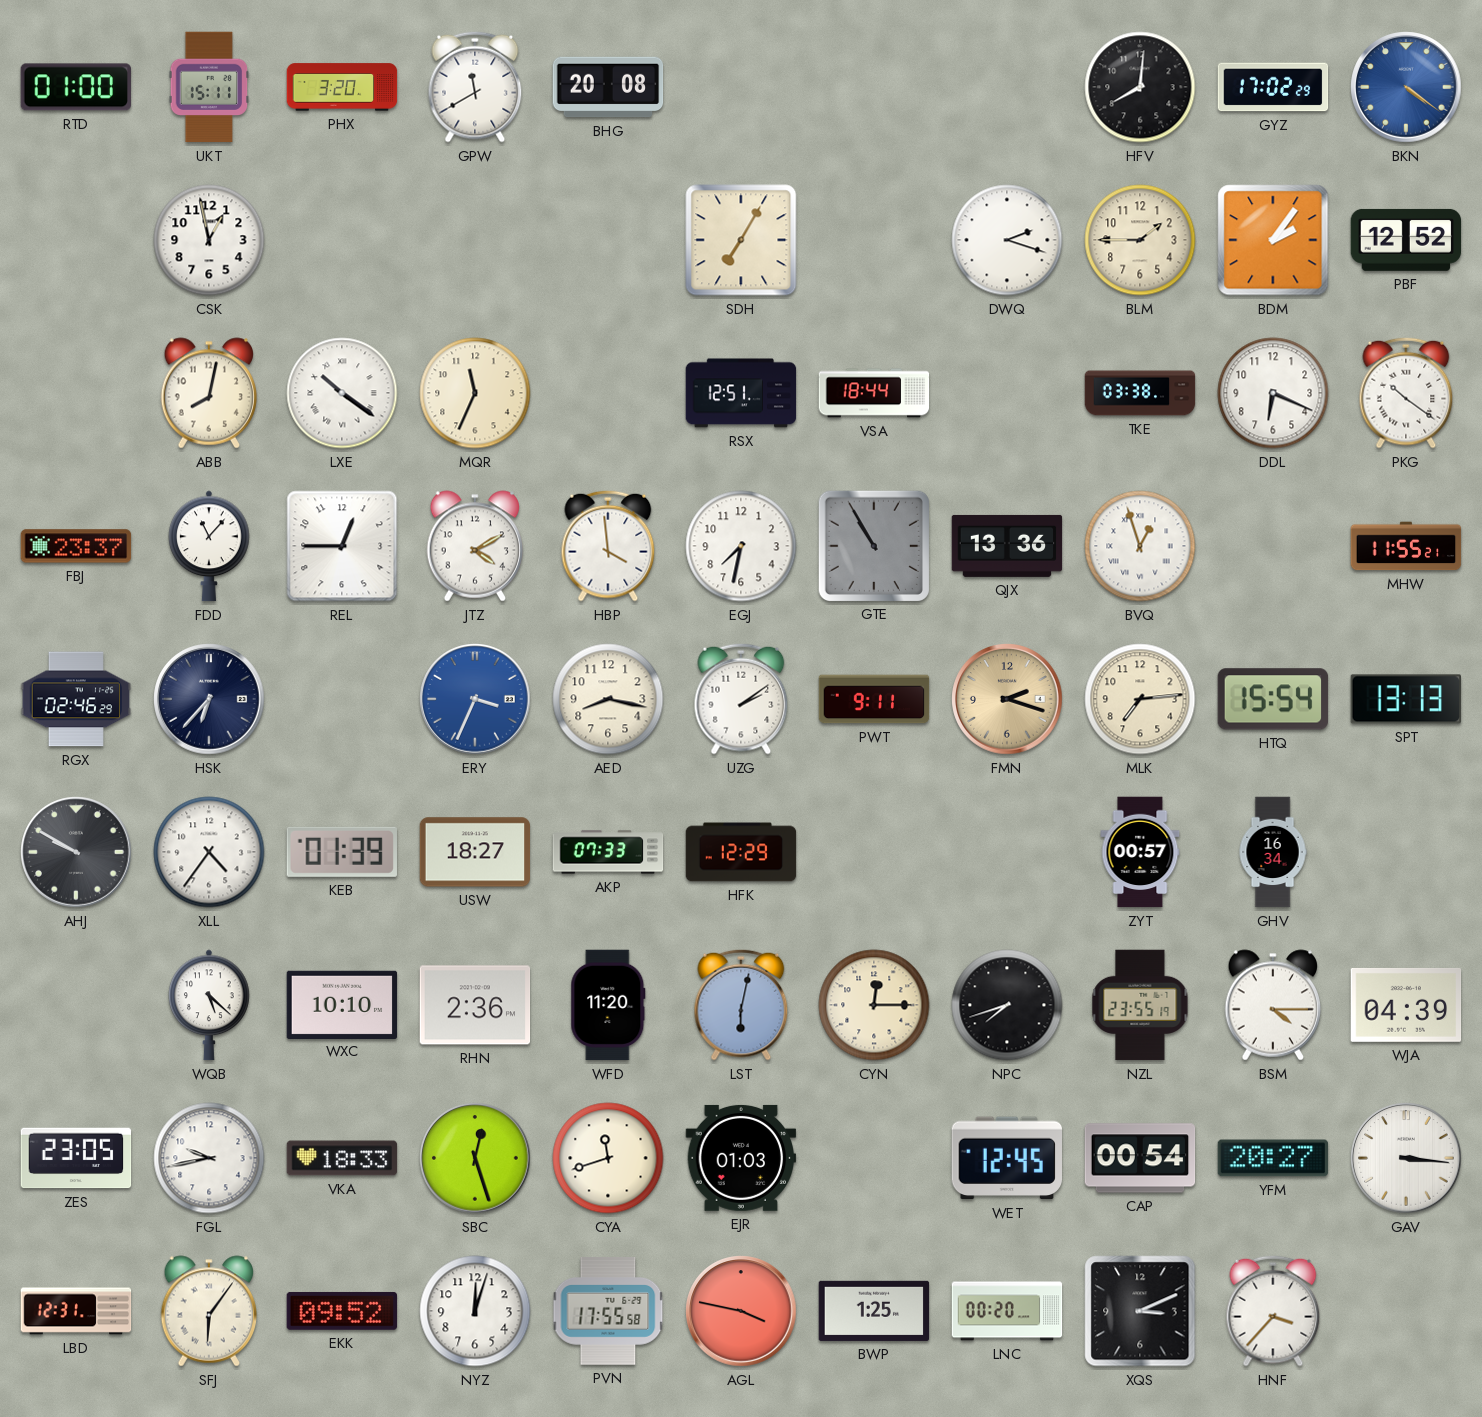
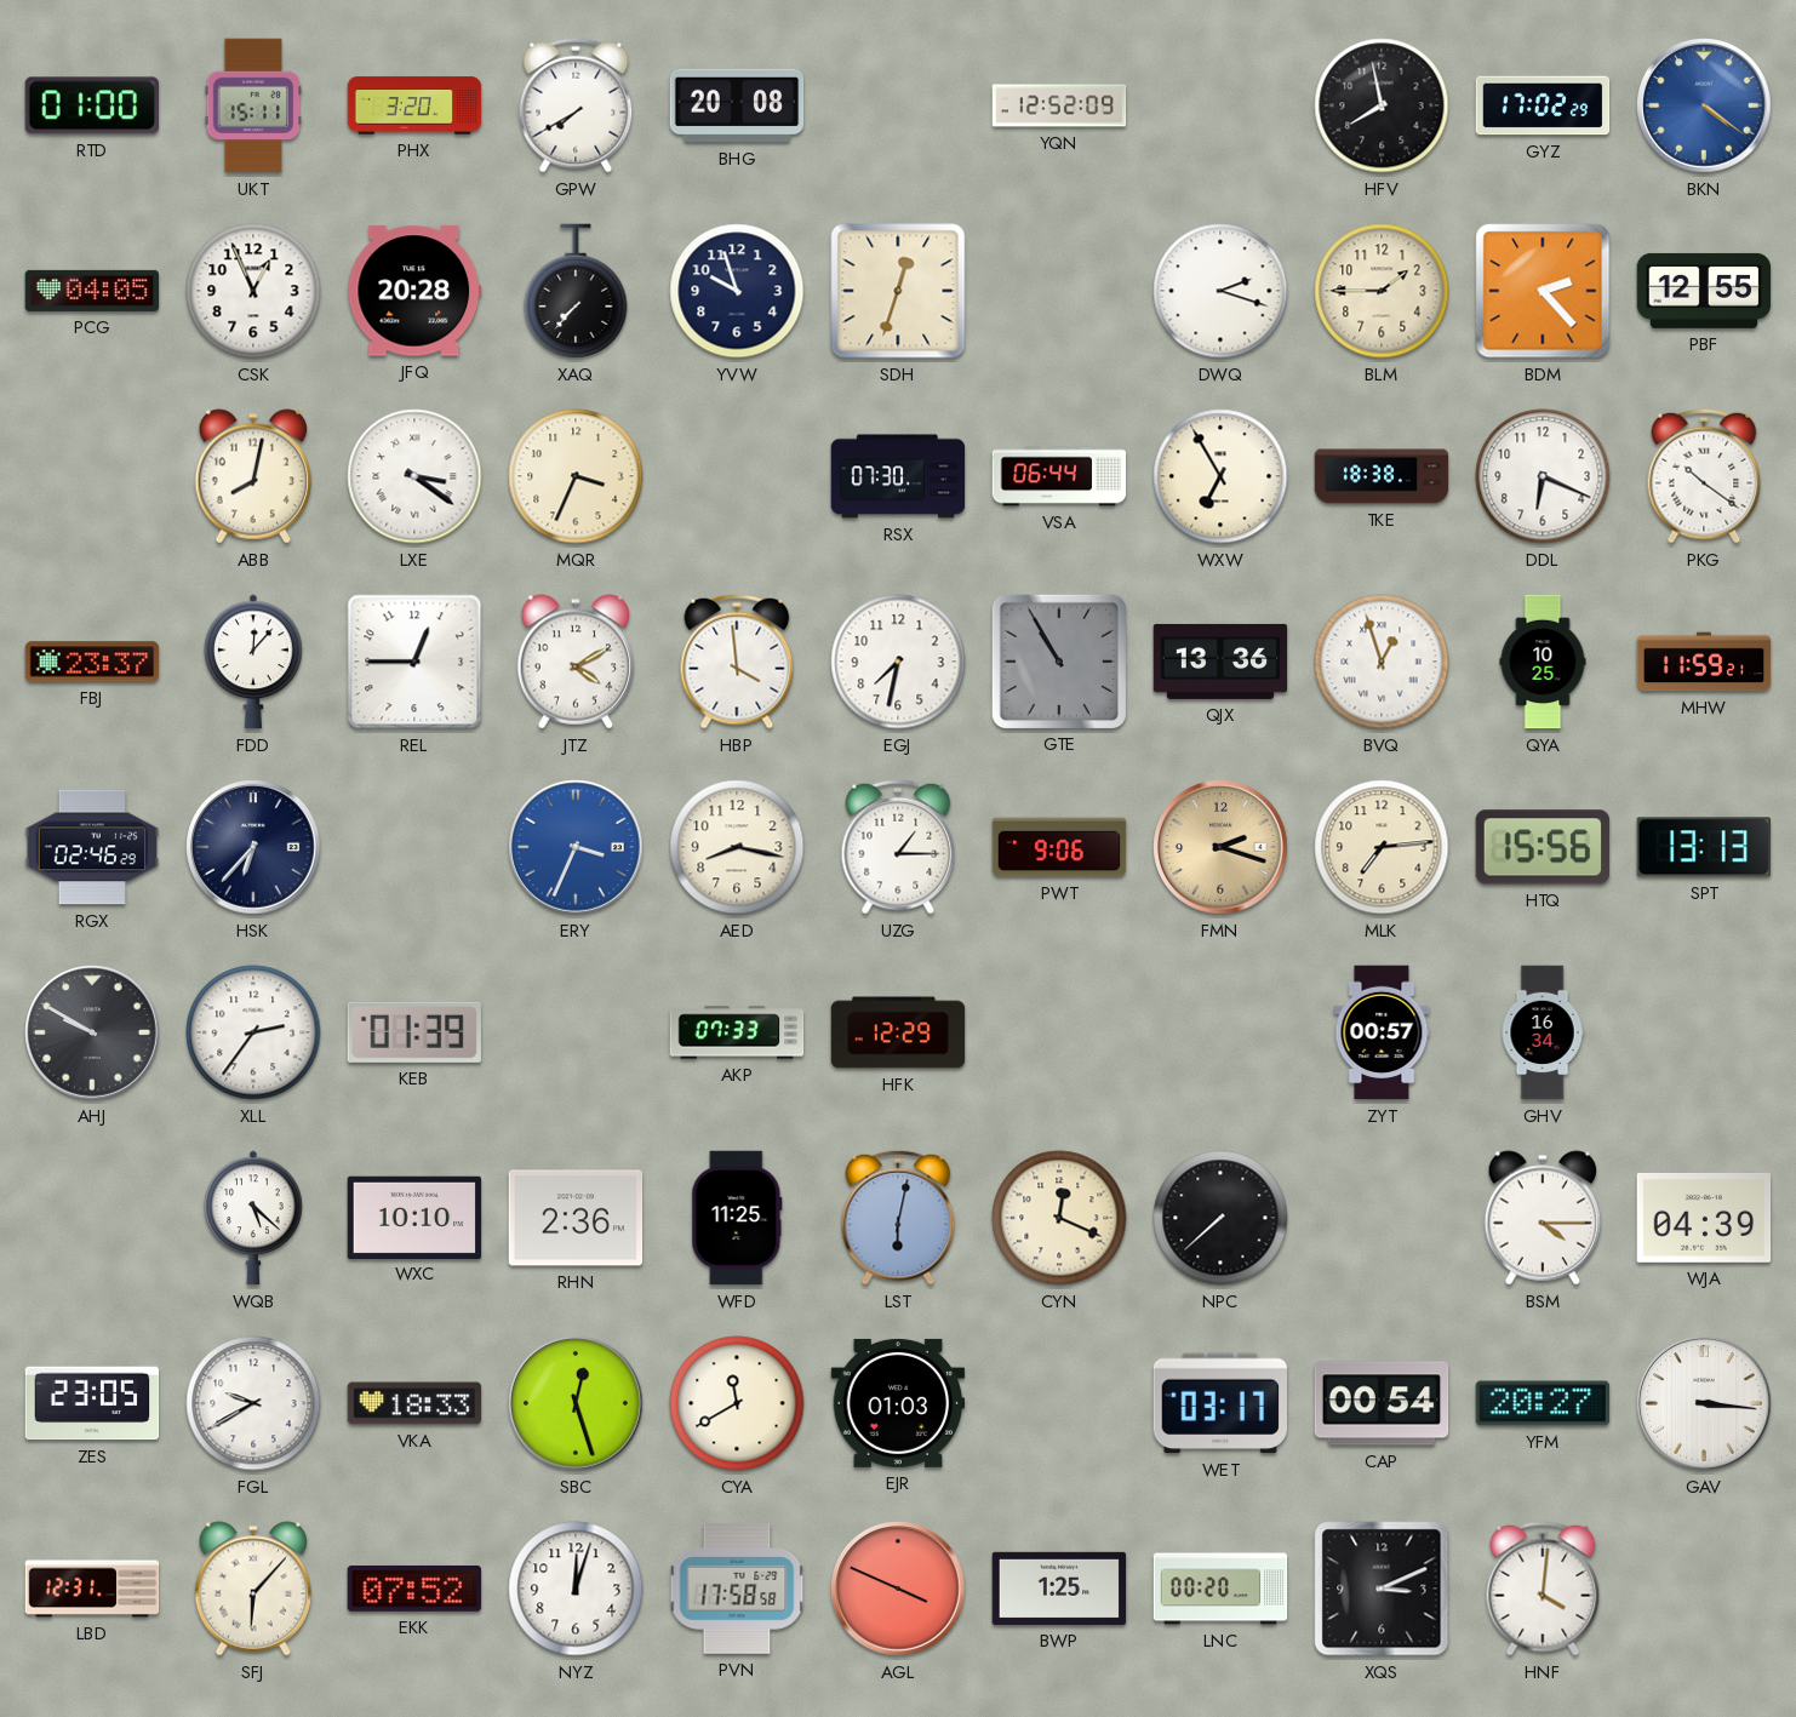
GPW: 11:40 -> 7:40
YQN: none -> 12:52
HFV: 8:01 -> 7:58
PCG: none -> 04:05
CSK: 12:58 -> 12:56
JFQ: none -> 20:28
XAQ: none -> 7:37
YVW: none -> 9:57
SDH: 7:05 -> 12:33
BDM: 2:06 -> 2:23
PBF: 12:52 -> 12:55
LXE: 10:21 -> 3:21
MQR: 11:34 -> 3:34
RSX: 12:51 -> 07:30
VSA: 18:44 -> 06:44
WXW: none -> 6:55
TKE: 03:38 -> 18:38
FDD: 11:07 -> 12:07
QYA: none -> 10:25
MHW: 11:55 -> 11:59
UZG: 2:09 -> 1:15
PWT: 9:11 -> 9:06
HTQ: 15:54 -> 15:56
XLL: 4:36 -> 2:36
USW: 18:27 -> none
WFD: 11:20 -> 11:25
CYN: 12:15 -> 12:19
NPC: 7:42 -> 7:38
NZL: 23:55 -> none
FGL: 9:43 -> 9:40
CYA: 11:42 -> 11:40
WET: 12:45 -> 03:17
SFJ: 6:06 -> 6:07
EKK: 09:52 -> 07:52
PVN: 17:55 -> 17:58
AGL: 3:47 -> 3:49
HNF: 3:37 -> 4:01
